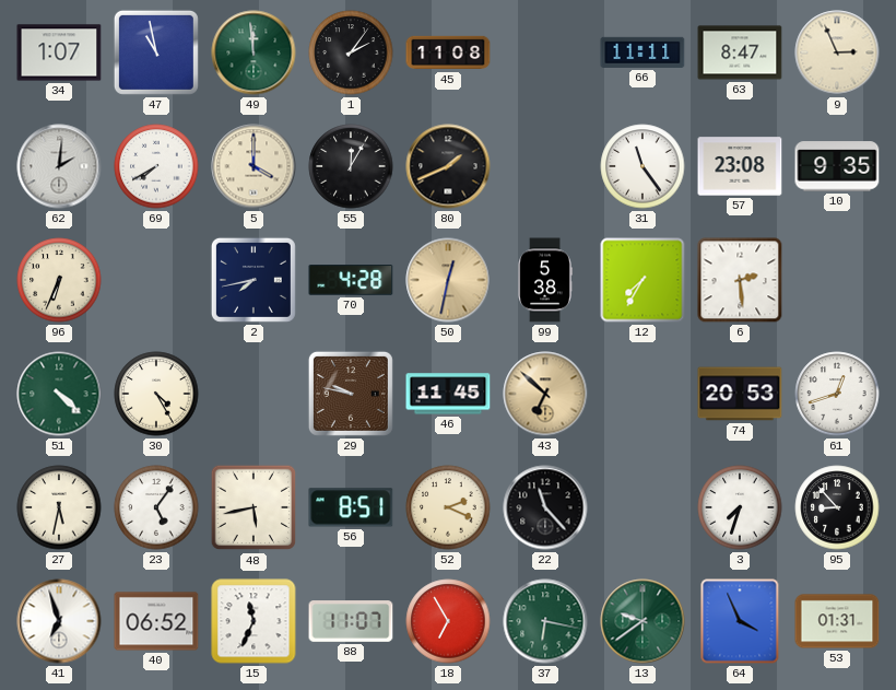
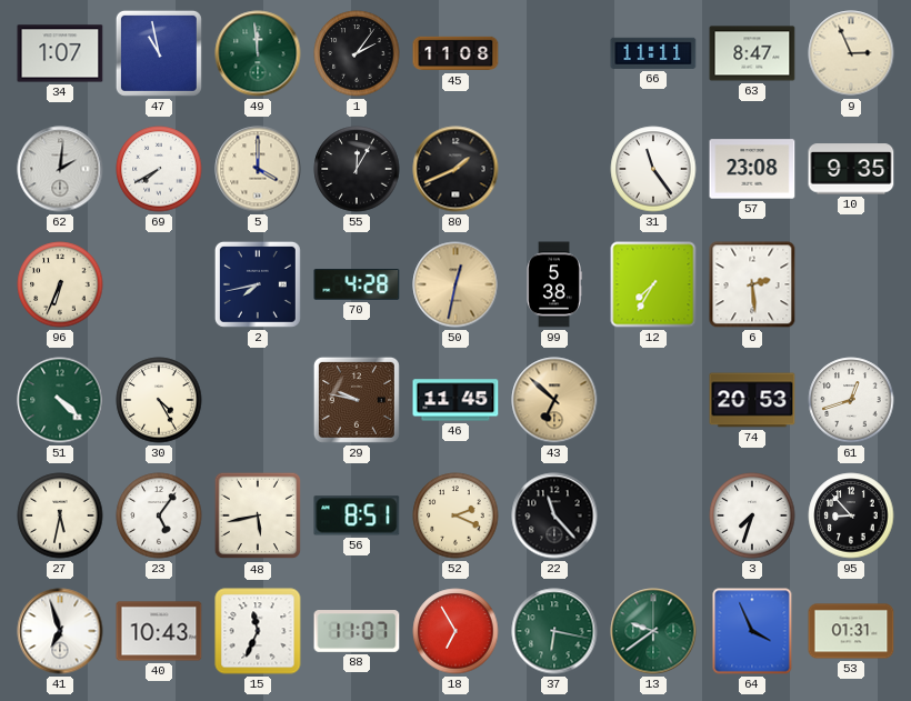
40: 06:52 -> 10:43
